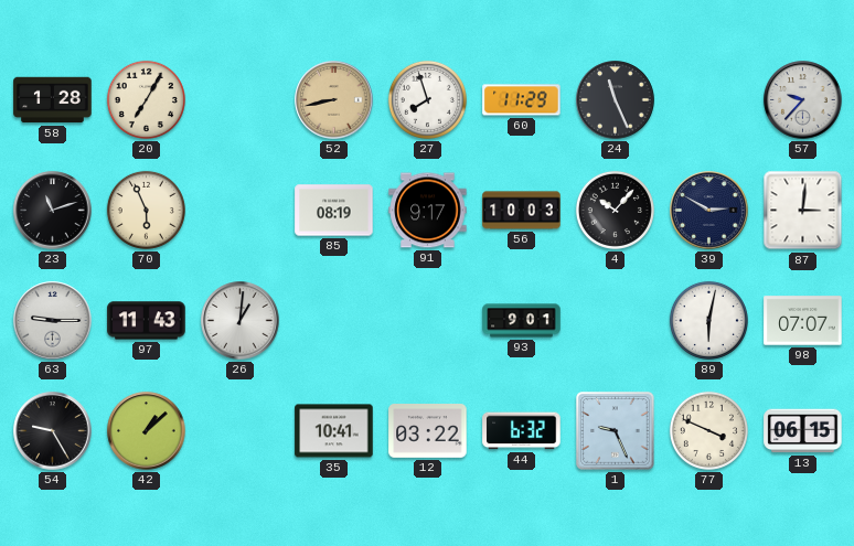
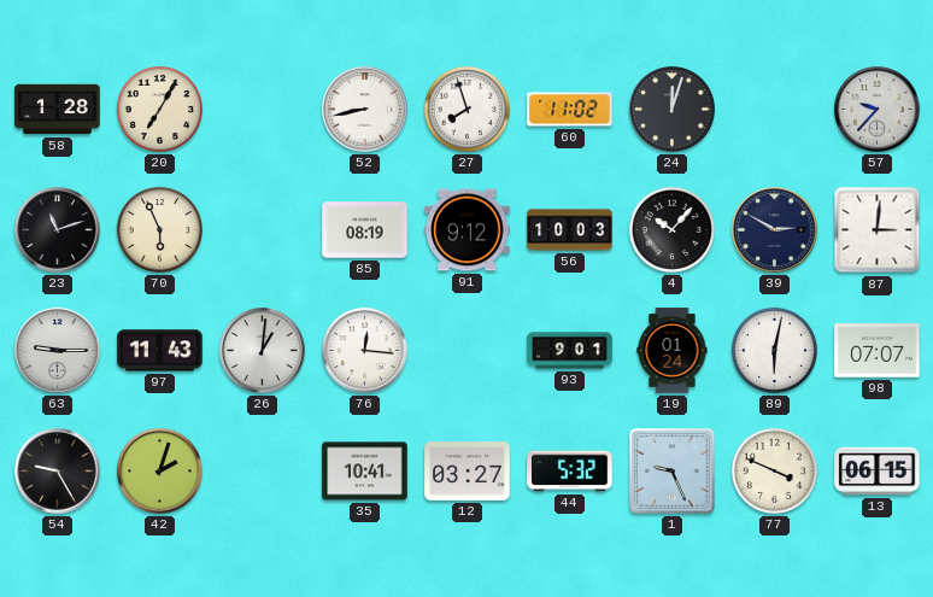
52 dial: champagne -> white
60: 11:29 -> 11:02
24: 11:26 -> 12:03
91: 9:17 -> 9:12
76: none -> 12:16
19: none -> 01:24
42: 1:08 -> 2:03
12: 03:22 -> 03:27
44: 6:32 -> 5:32
